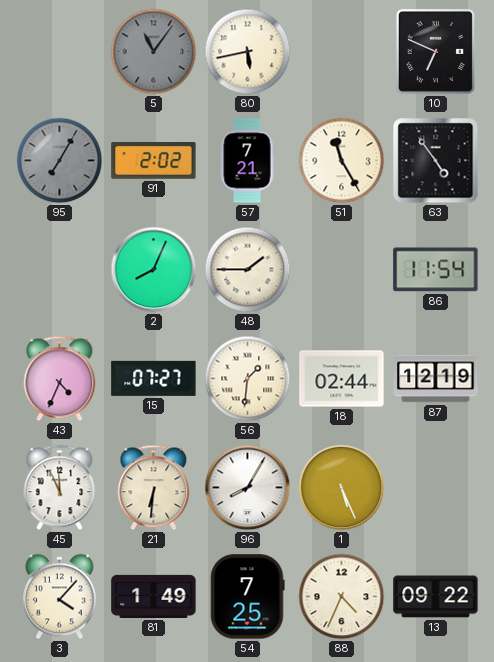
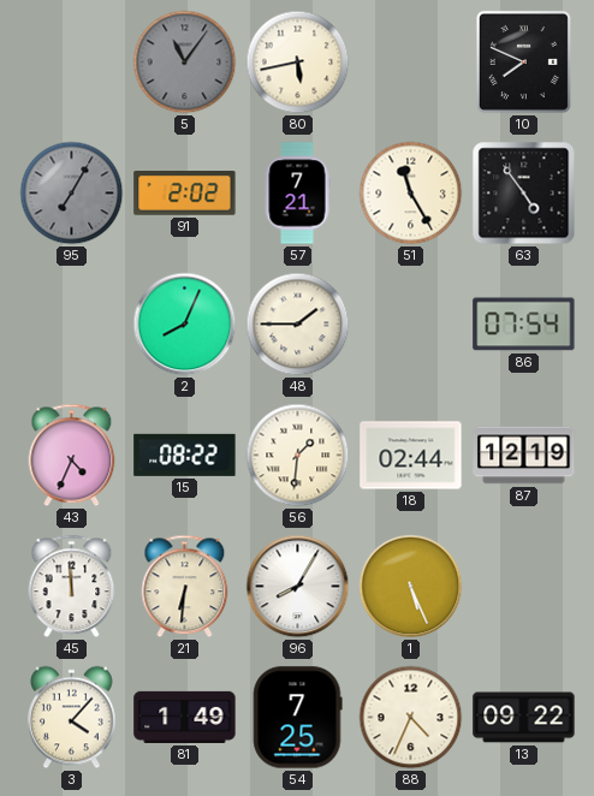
10: 6:49 -> 7:49
86: 11:54 -> 07:54
15: 07:27 -> 08:22
45: 11:56 -> 11:59
